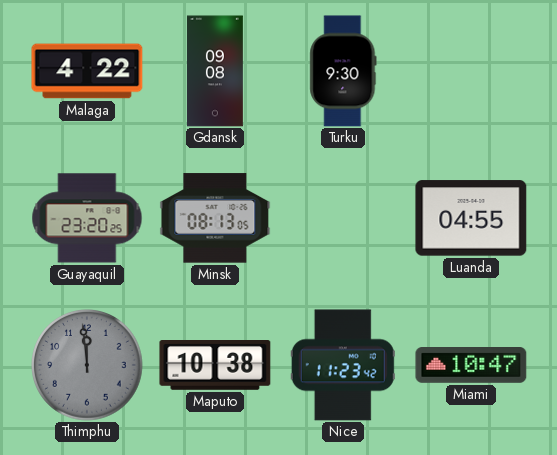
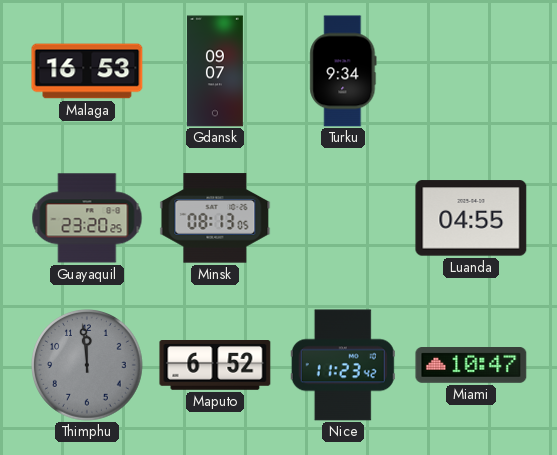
Malaga: 4:22 -> 16:53
Gdansk: 09:08 -> 09:07
Turku: 9:30 -> 9:34
Maputo: 10:38 -> 6:52
